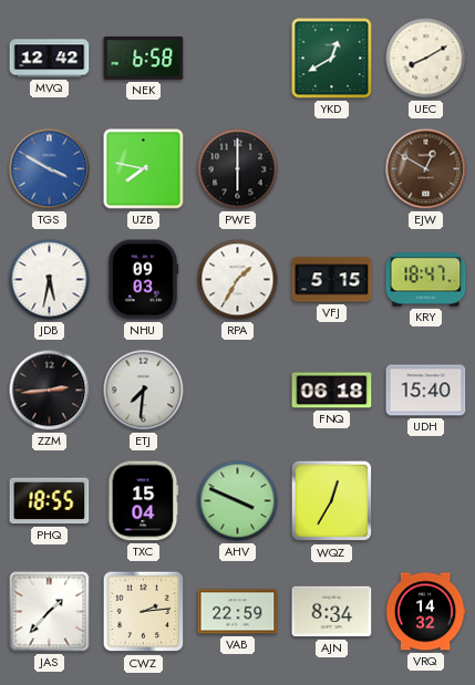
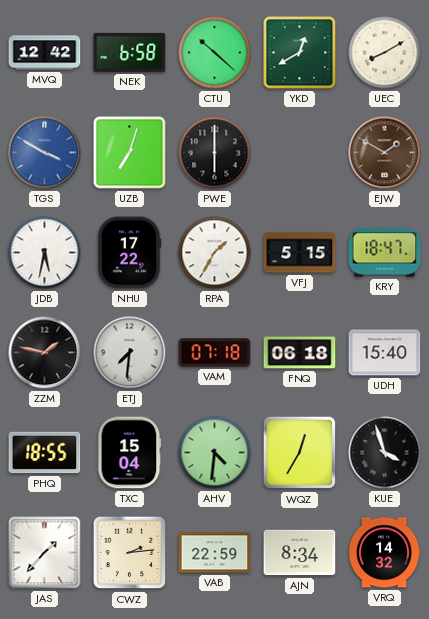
CTU: none -> 10:22
UZB: 7:47 -> 7:03
EJW: 12:50 -> 1:50
NHU: 09:03 -> 17:22
ZZM: 2:44 -> 1:47
VAM: none -> 07:18
AHV: 3:49 -> 4:31
KUE: none -> 3:57
